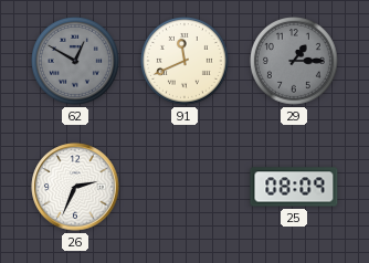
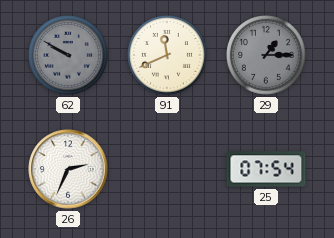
62: 12:50 -> 9:50
25: 08:09 -> 07:54
